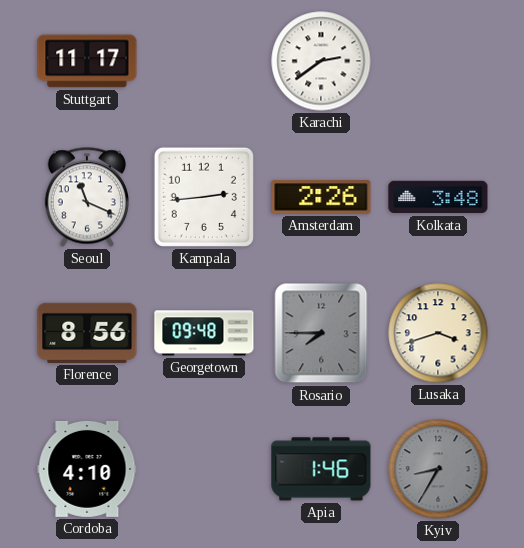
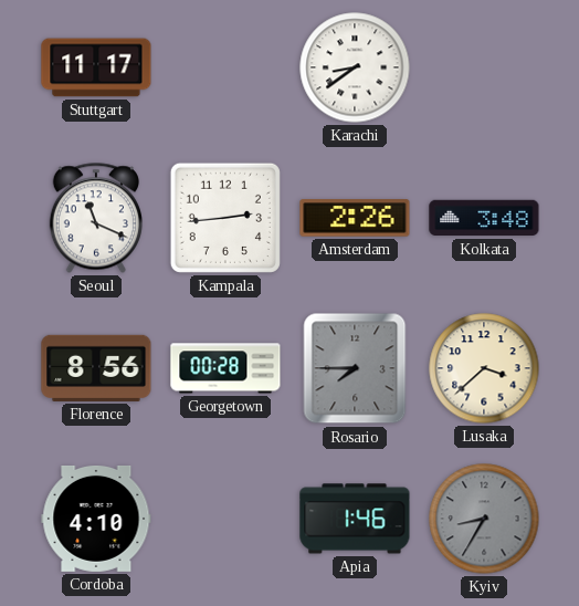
Karachi: 2:39 -> 8:39
Georgetown: 09:48 -> 00:28
Lusaka: 3:42 -> 3:38
